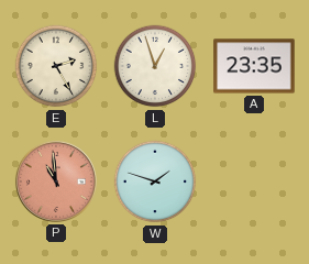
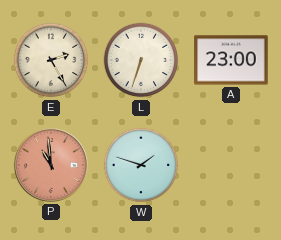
L: 12:57 -> 6:33
A: 23:35 -> 23:00
